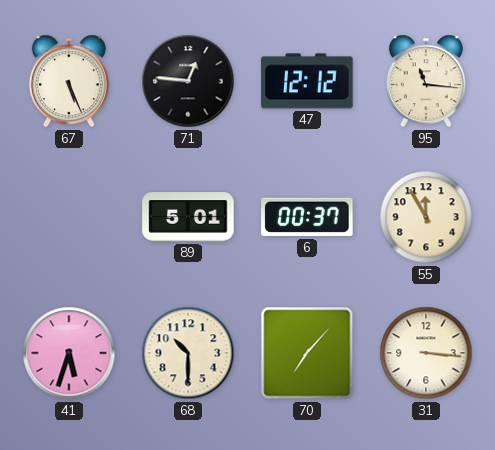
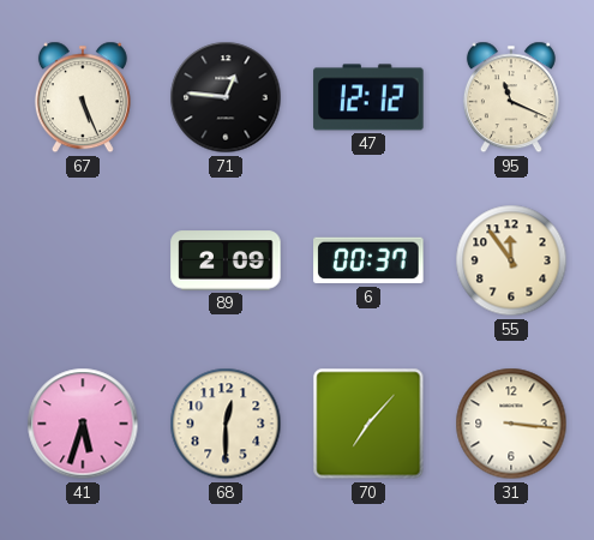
95: 11:16 -> 11:19
89: 5:01 -> 2:09
55: 11:55 -> 11:54
68: 10:30 -> 12:30
